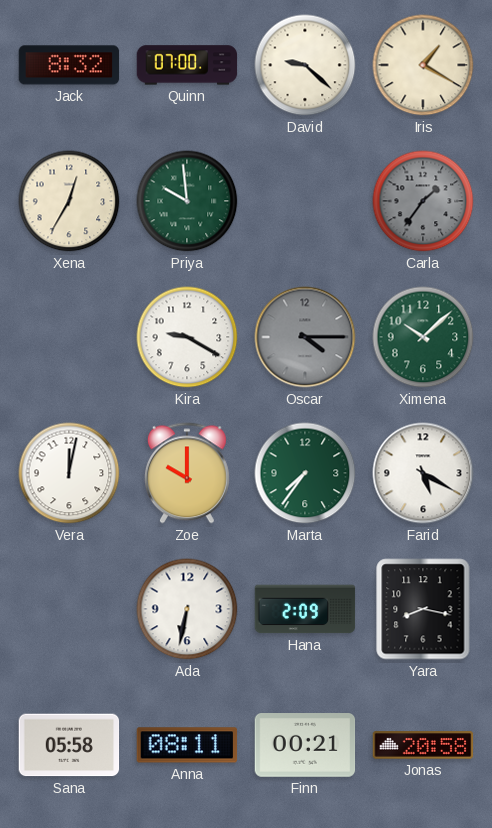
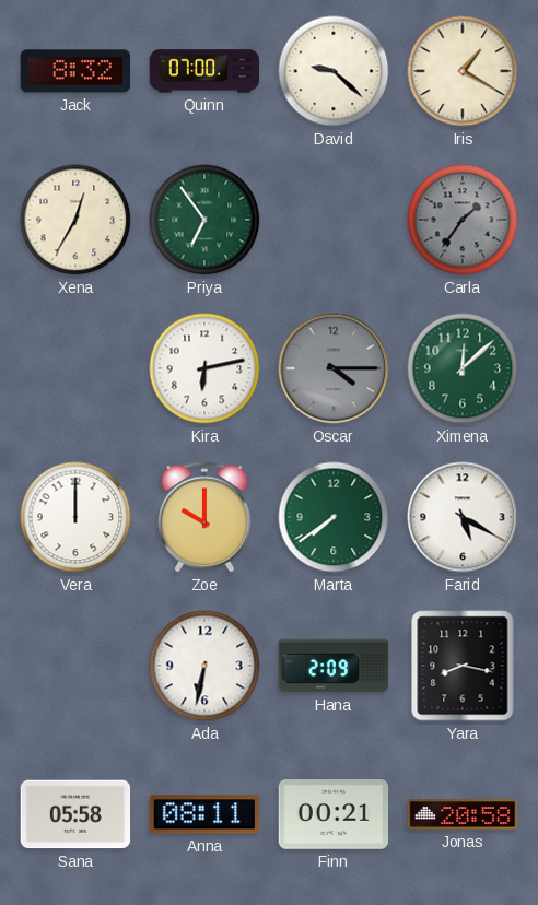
Priya: 9:59 -> 6:54
Kira: 9:20 -> 6:13
Ximena: 10:08 -> 12:08
Vera: 12:02 -> 12:00
Marta: 7:36 -> 7:39
